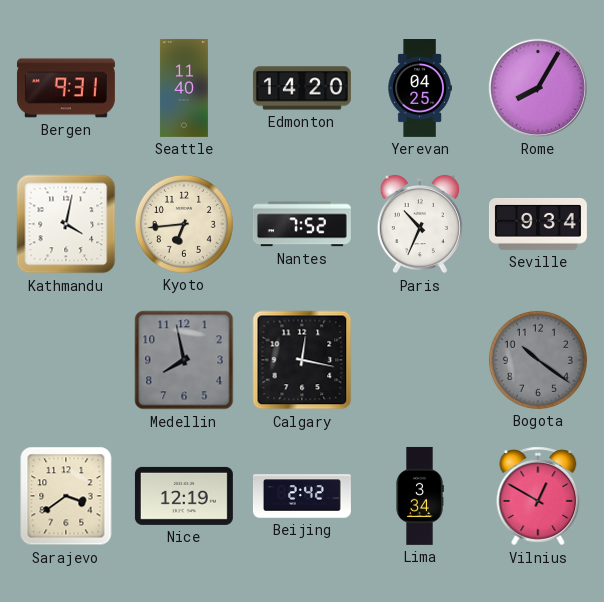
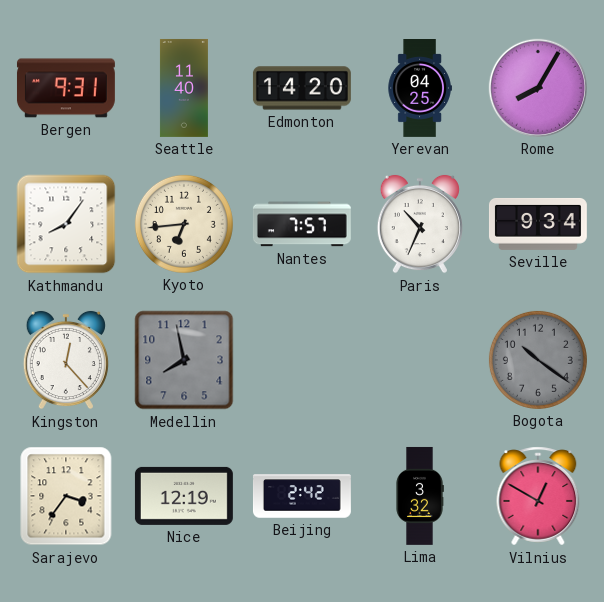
Kathmandu: 4:02 -> 8:06
Nantes: 7:52 -> 7:57
Kingston: none -> 12:23
Calgary: 12:17 -> none
Sarajevo: 3:39 -> 3:36
Lima: 3:34 -> 3:32
